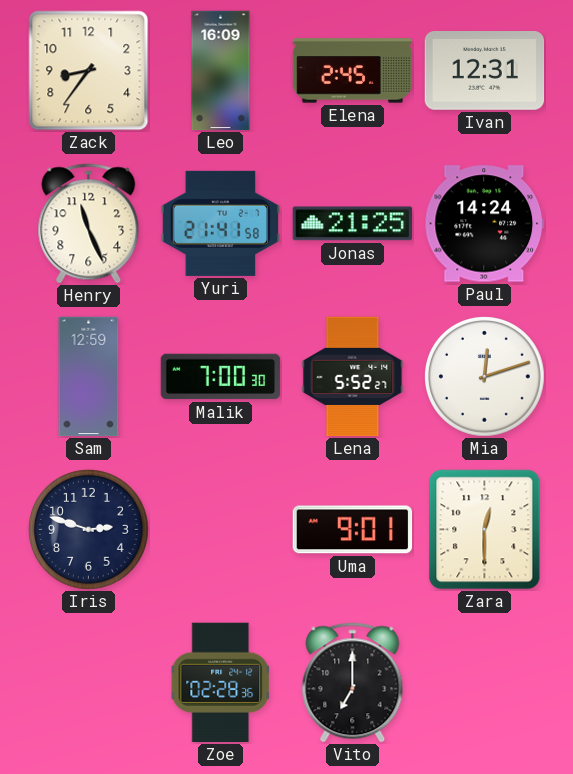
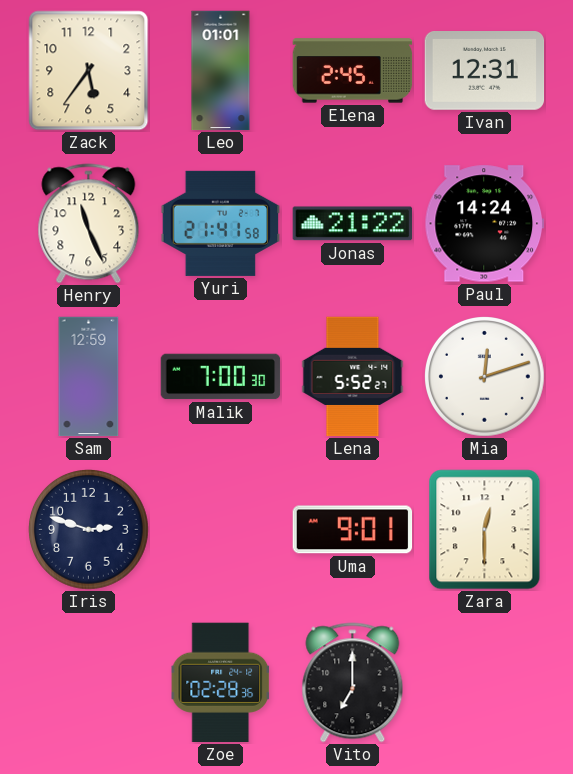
Zack: 8:36 -> 5:36
Leo: 16:09 -> 01:01
Jonas: 21:25 -> 21:22
